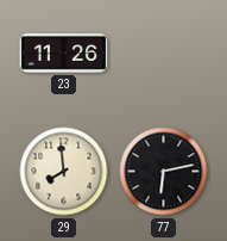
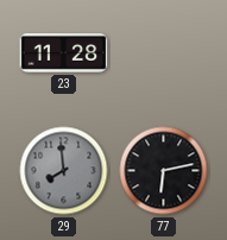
23: 11:26 -> 11:28
29 dial: cream -> grey
